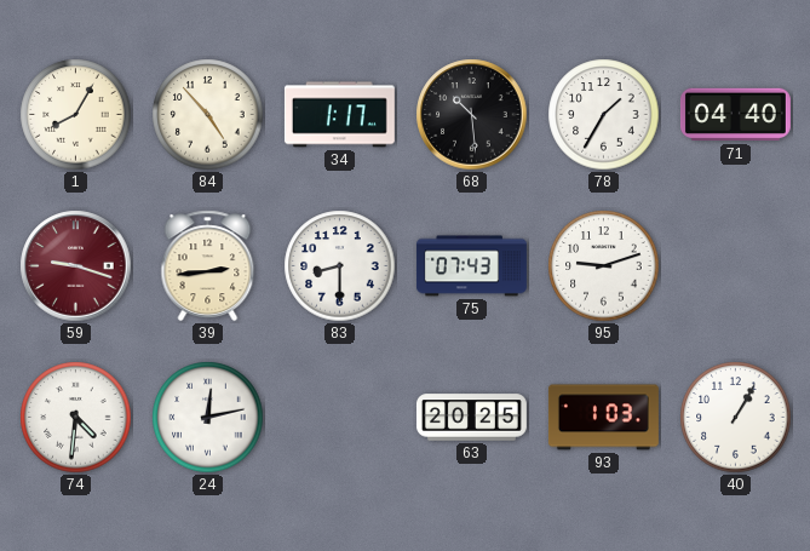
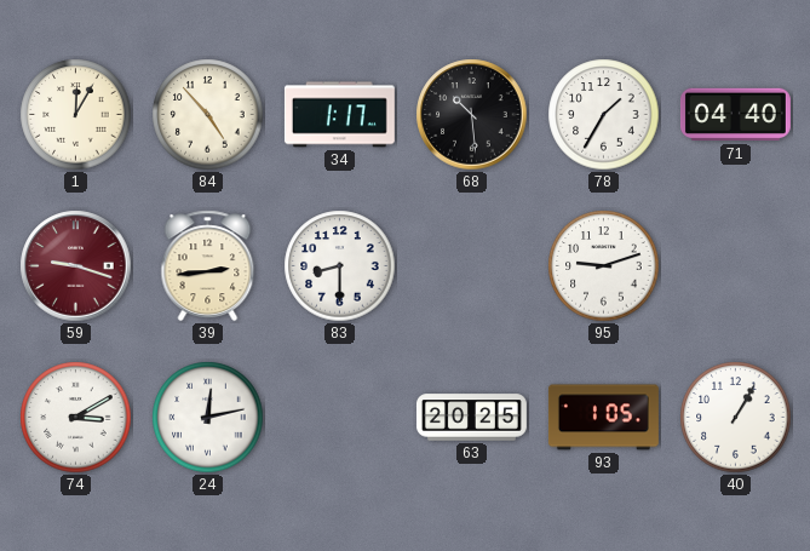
1: 8:05 -> 12:05
75: 07:43 -> none
74: 4:31 -> 3:10
93: 1:03 -> 1:05
